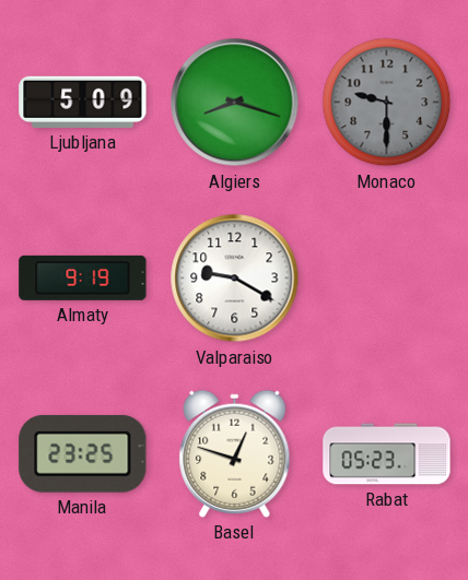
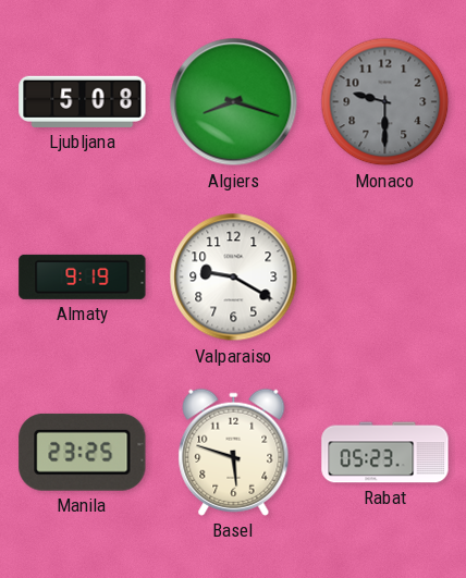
Ljubljana: 5:09 -> 5:08
Basel: 12:48 -> 5:48
